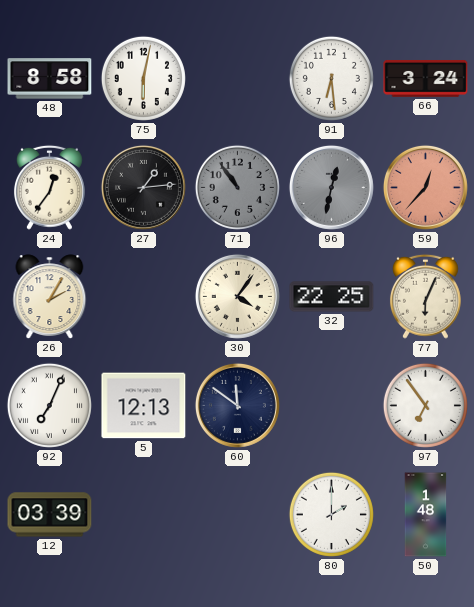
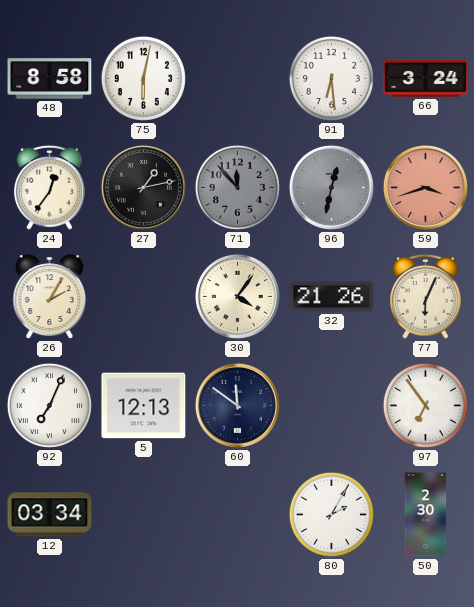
27: 1:14 -> 1:13
71: 10:54 -> 11:53
59: 12:37 -> 3:42
32: 22:25 -> 21:26
12: 03:39 -> 03:34
80: 2:00 -> 2:05
50: 1:48 -> 2:30
